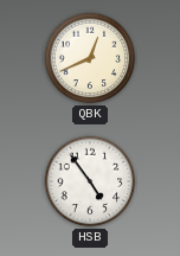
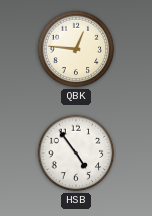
QBK: 12:41 -> 12:46
